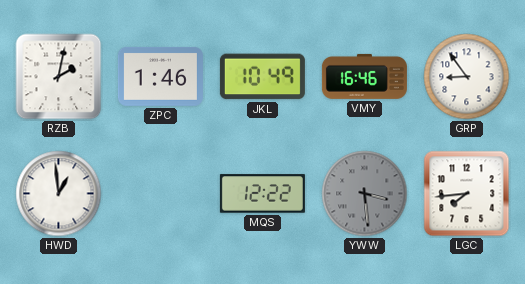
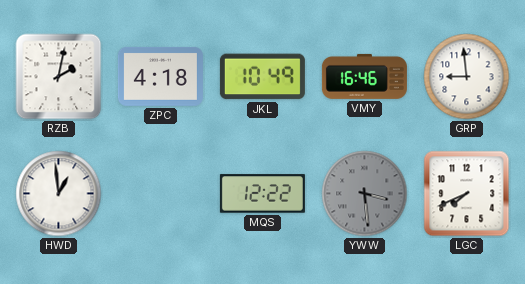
ZPC: 1:46 -> 4:18
GRP: 8:54 -> 8:59
LGC: 7:44 -> 7:41
